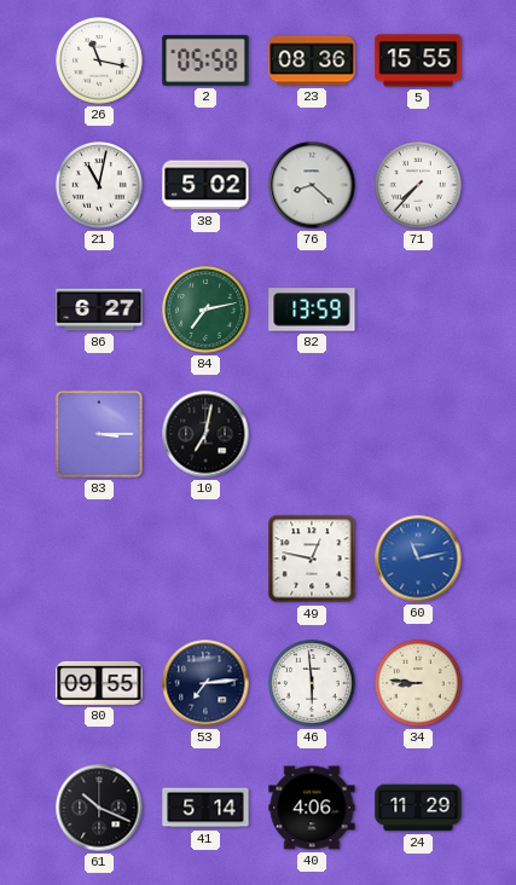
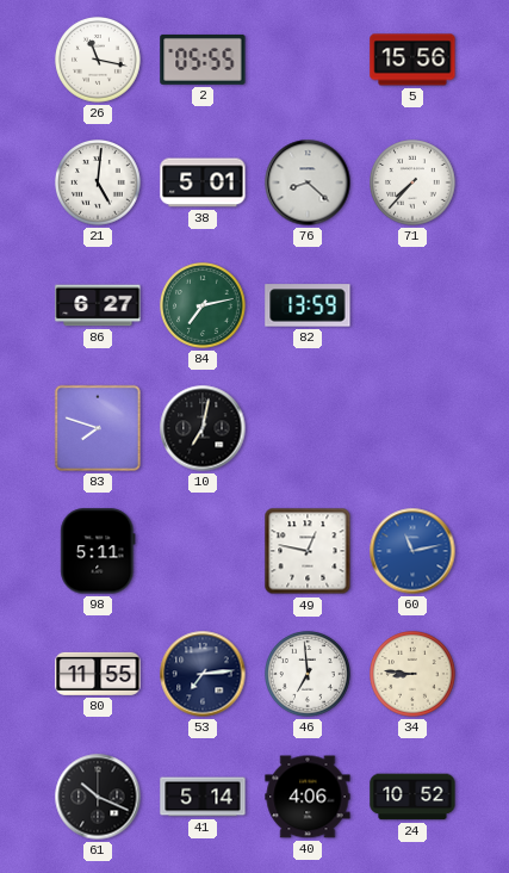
2: 05:58 -> 05:55
23: 08:36 -> none
5: 15:55 -> 15:56
21: 11:02 -> 5:01
38: 5:02 -> 5:01
83: 3:15 -> 7:48
98: none -> 5:11
80: 09:55 -> 11:55
46: 5:59 -> 6:59
24: 11:29 -> 10:52
